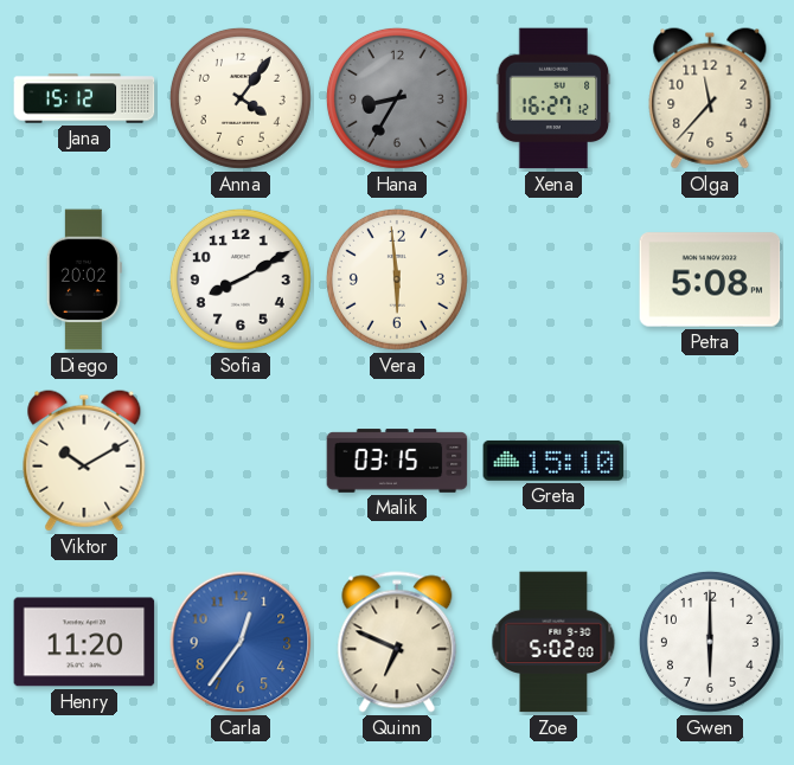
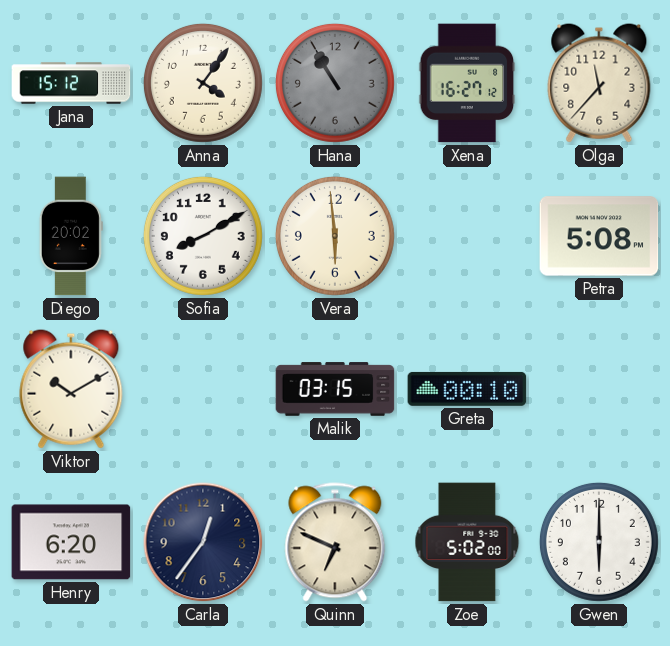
Hana: 8:35 -> 10:55
Greta: 15:10 -> 00:10
Henry: 11:20 -> 6:20
Carla dial: blue -> navy
